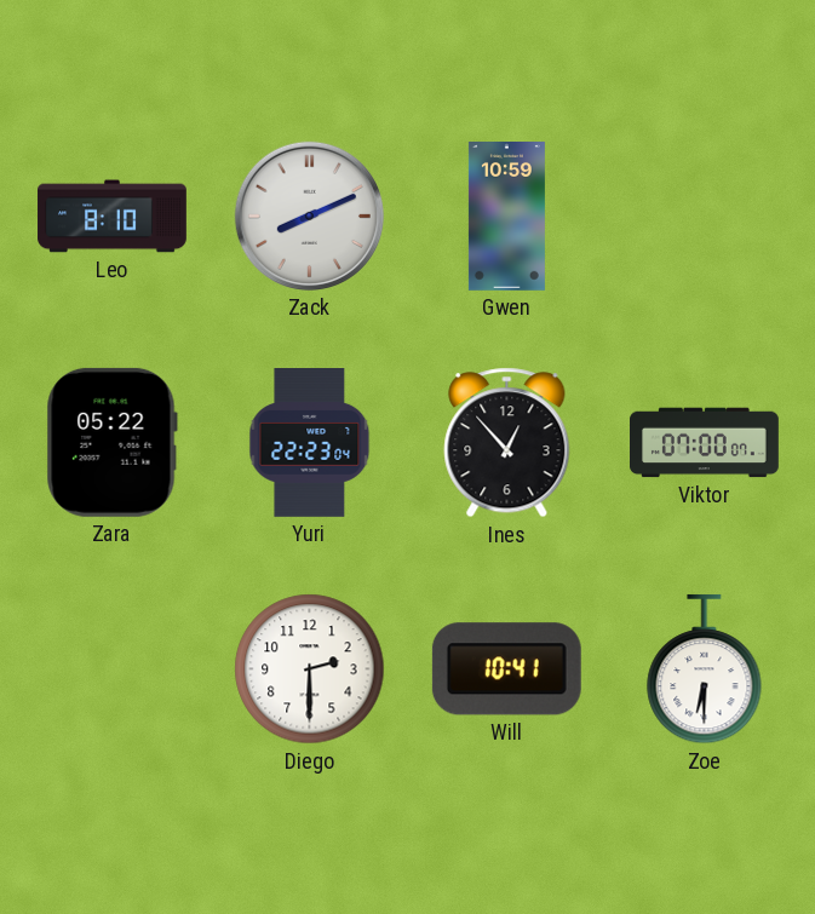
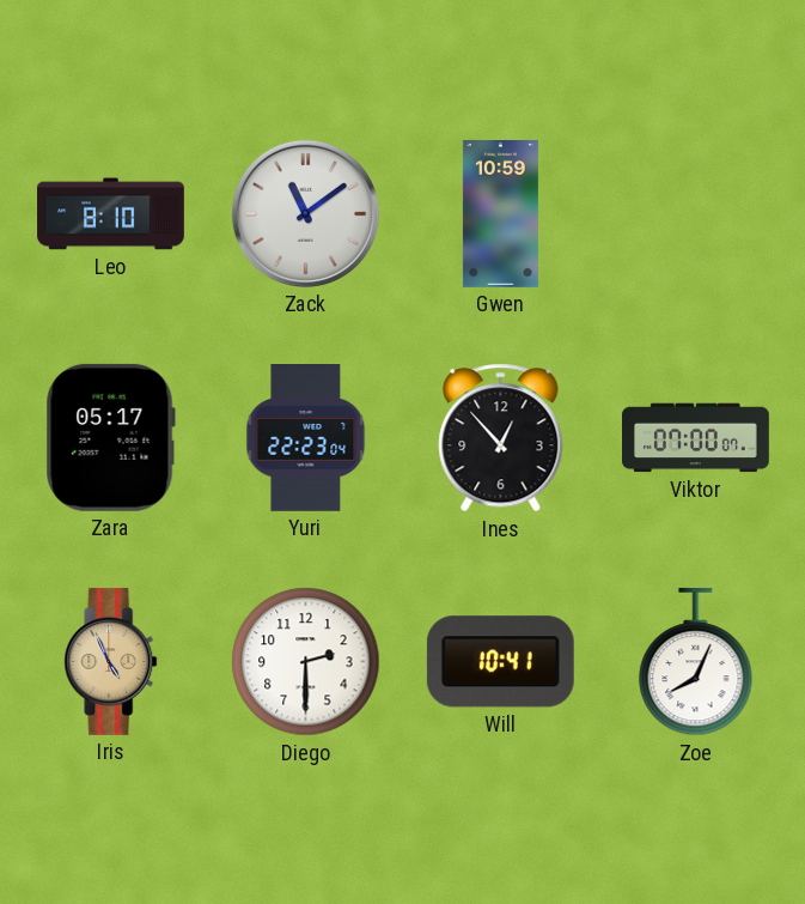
Zack: 8:11 -> 11:09
Zara: 05:22 -> 05:17
Iris: none -> 4:56
Zoe: 6:30 -> 8:04
